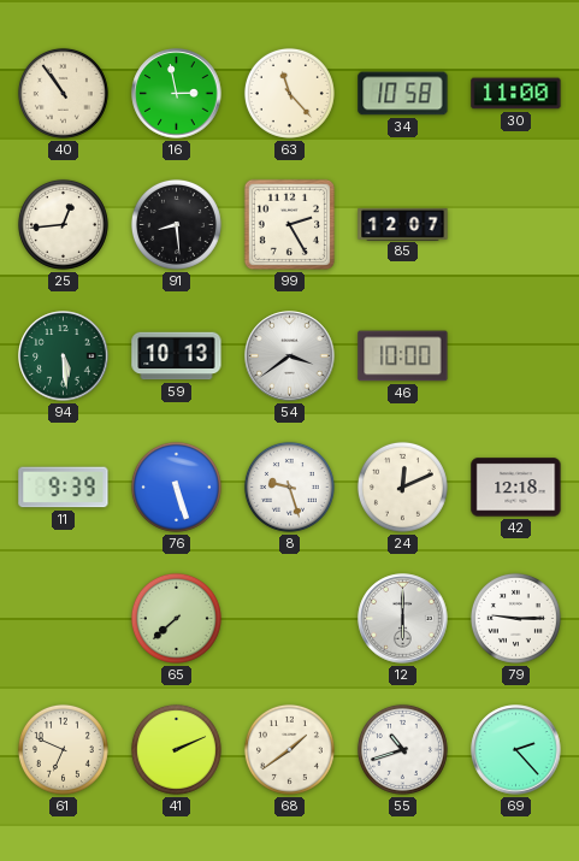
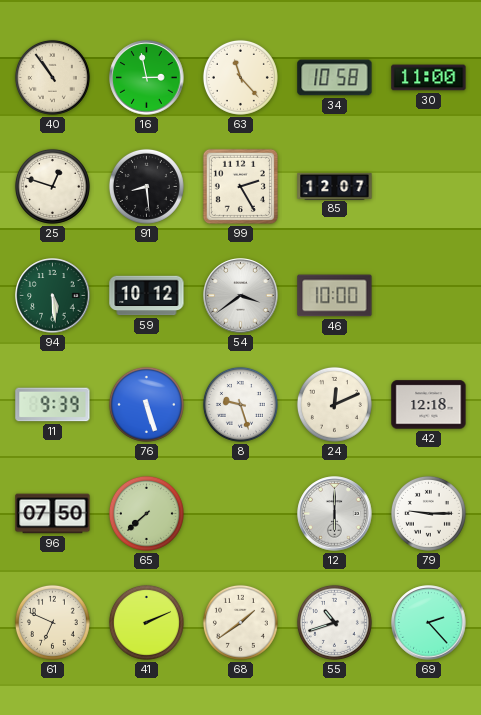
25: 12:44 -> 12:48
59: 10:13 -> 10:12
96: none -> 07:50
